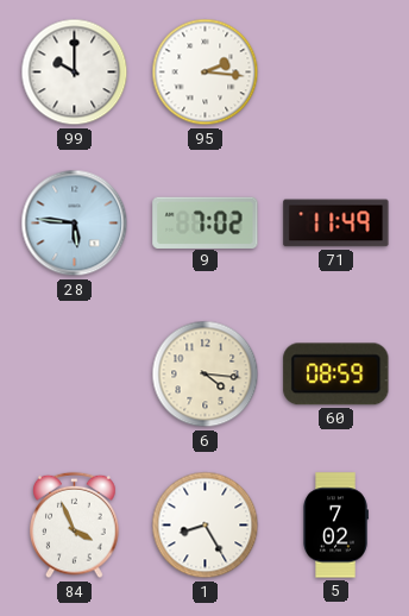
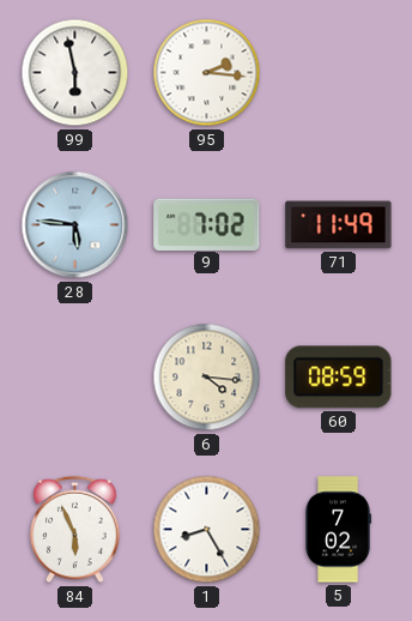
99: 10:00 -> 5:58
84: 3:56 -> 5:56
